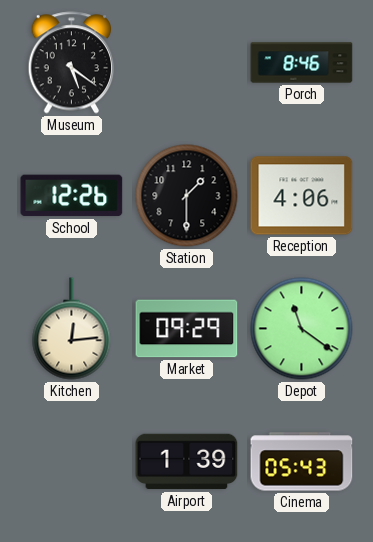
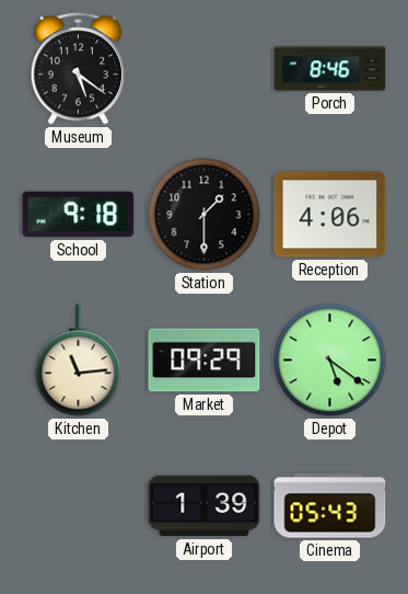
School: 12:26 -> 9:18
Kitchen: 12:14 -> 11:14
Depot: 11:21 -> 5:21
